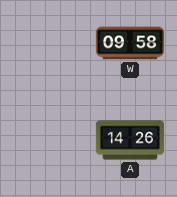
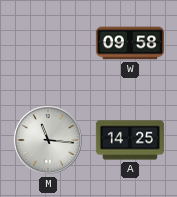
M: none -> 11:16
A: 14:26 -> 14:25
